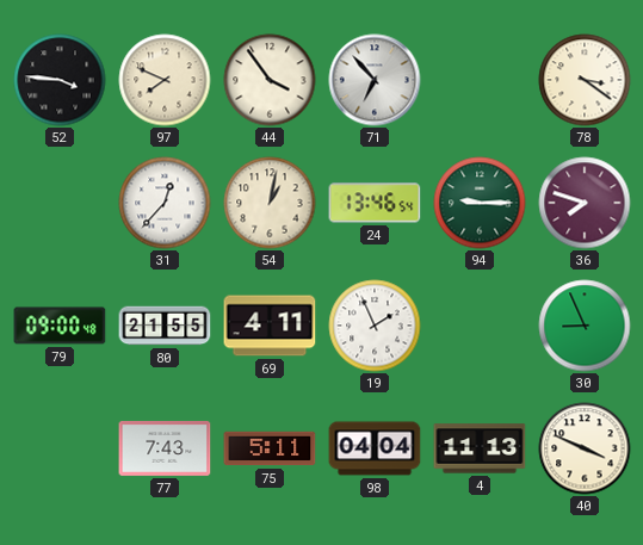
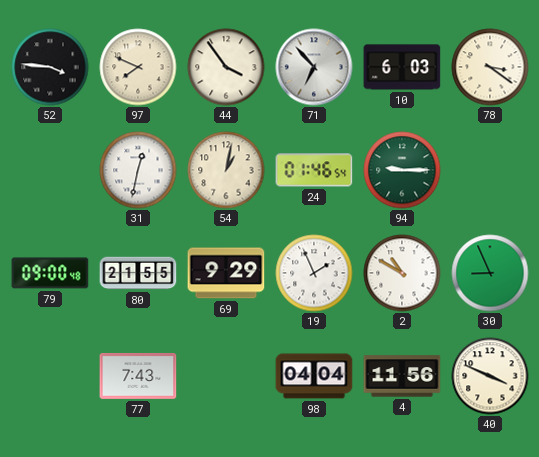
10: none -> 6:03
31: 12:37 -> 12:32
24: 13:46 -> 01:46
36: 7:48 -> none
69: 4:11 -> 9:29
2: none -> 10:50
75: 5:11 -> none
4: 11:13 -> 11:56
